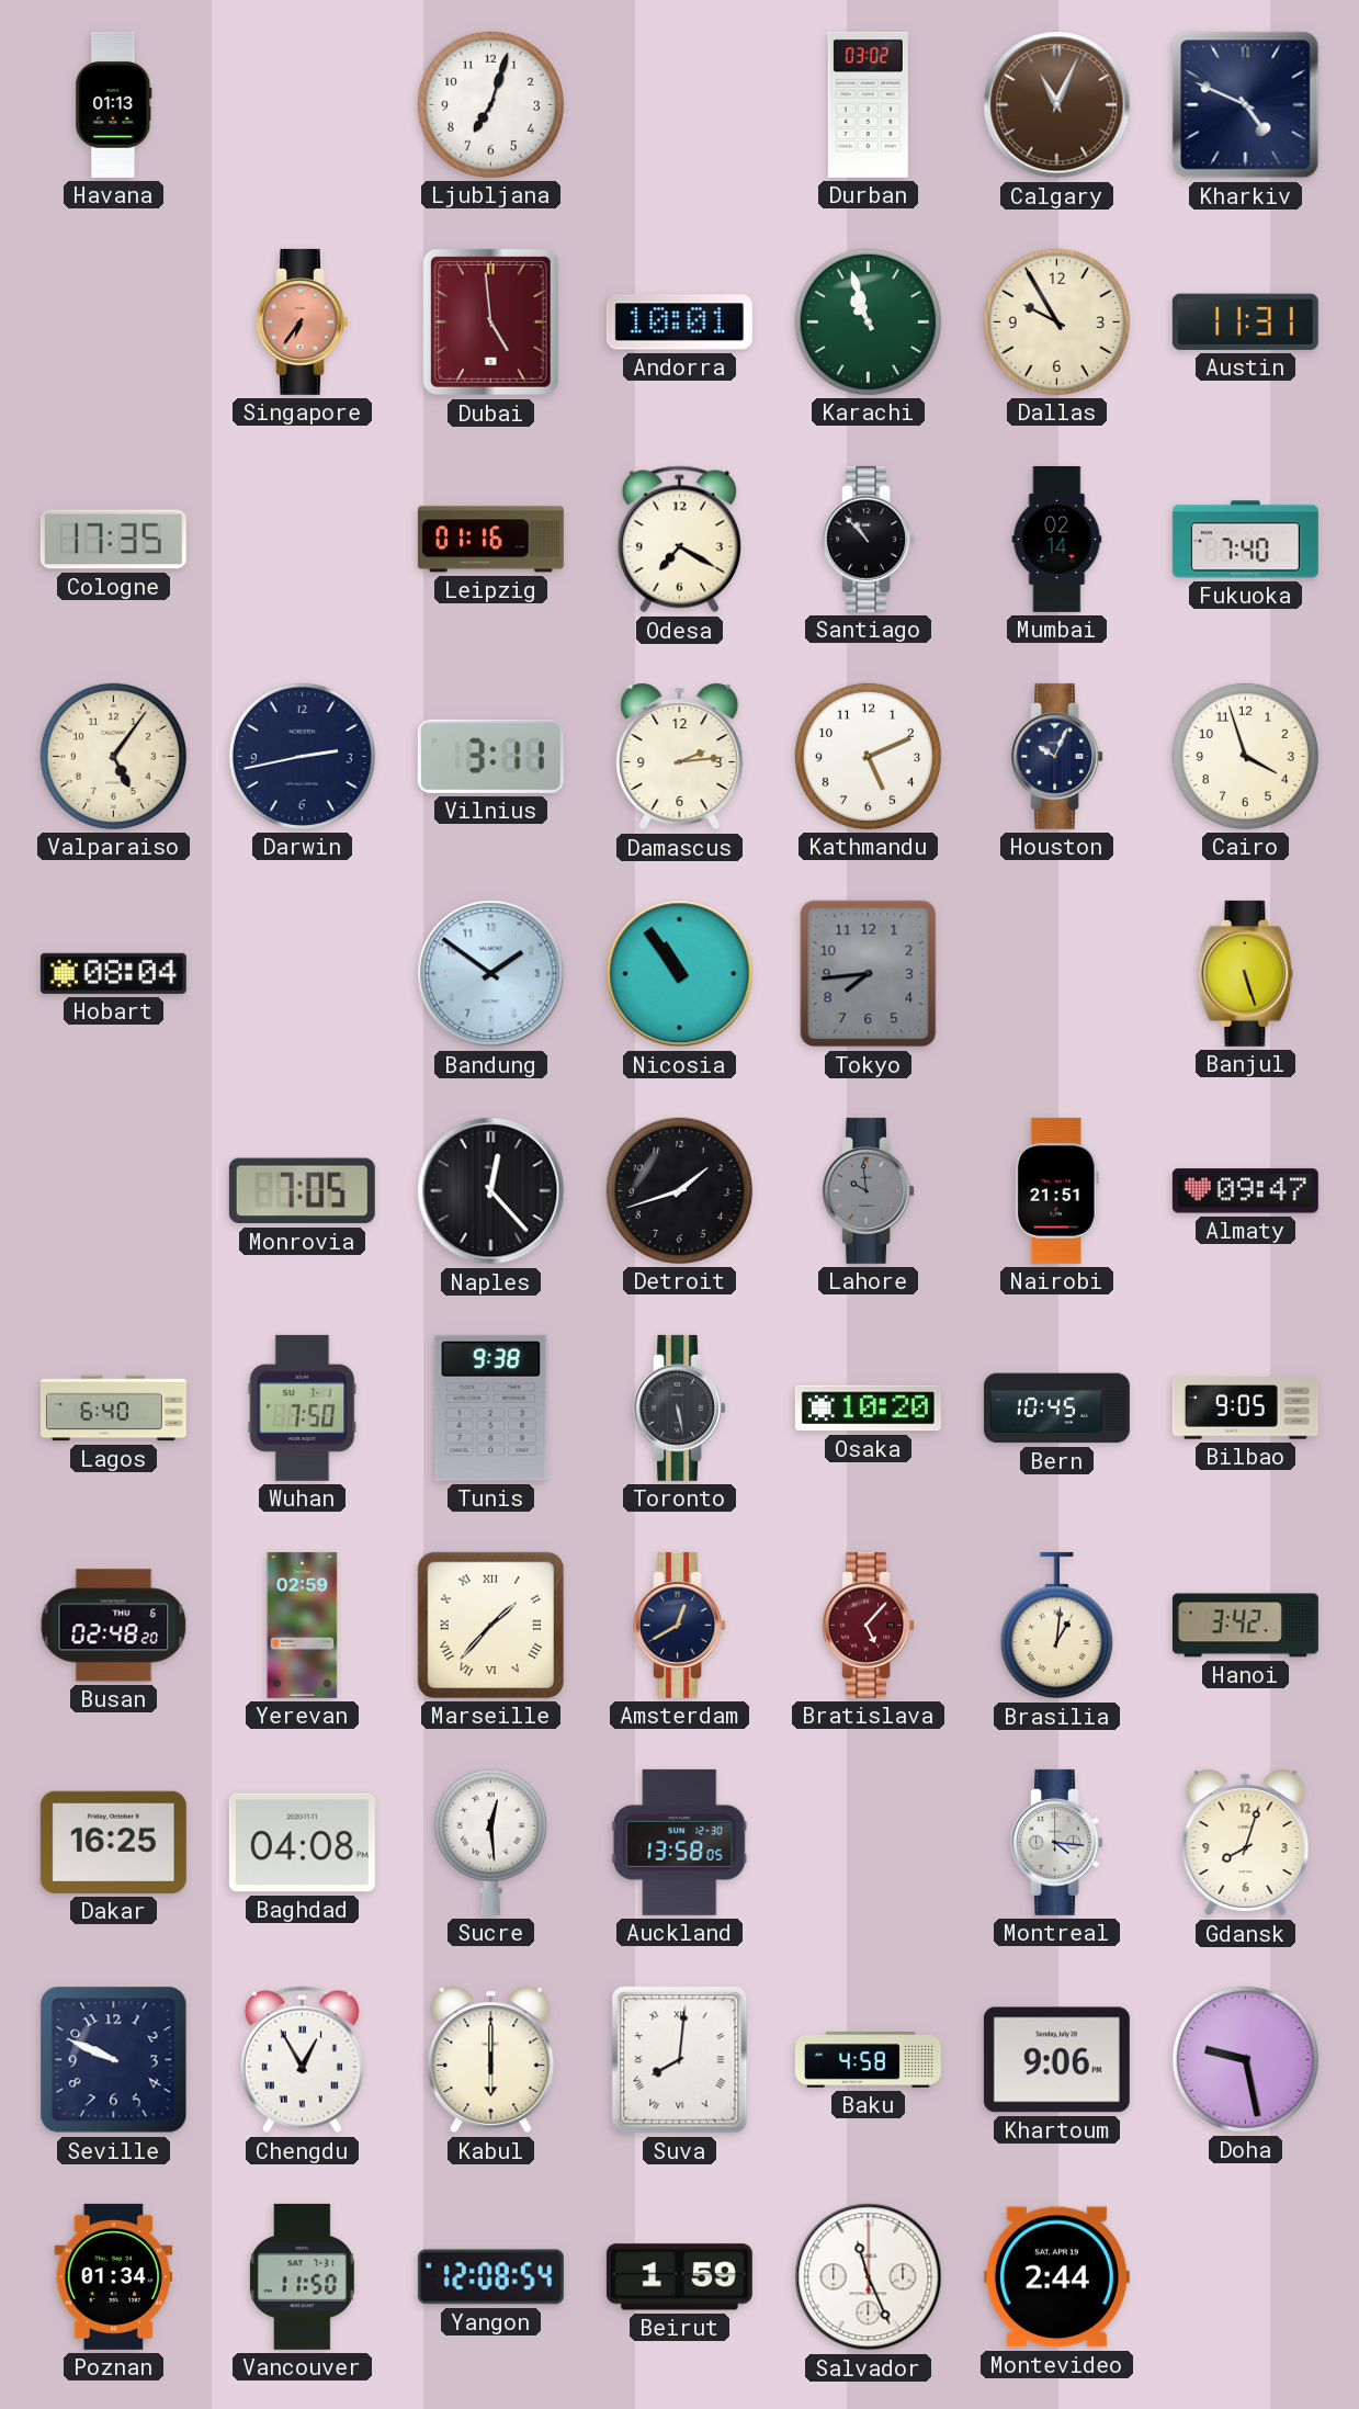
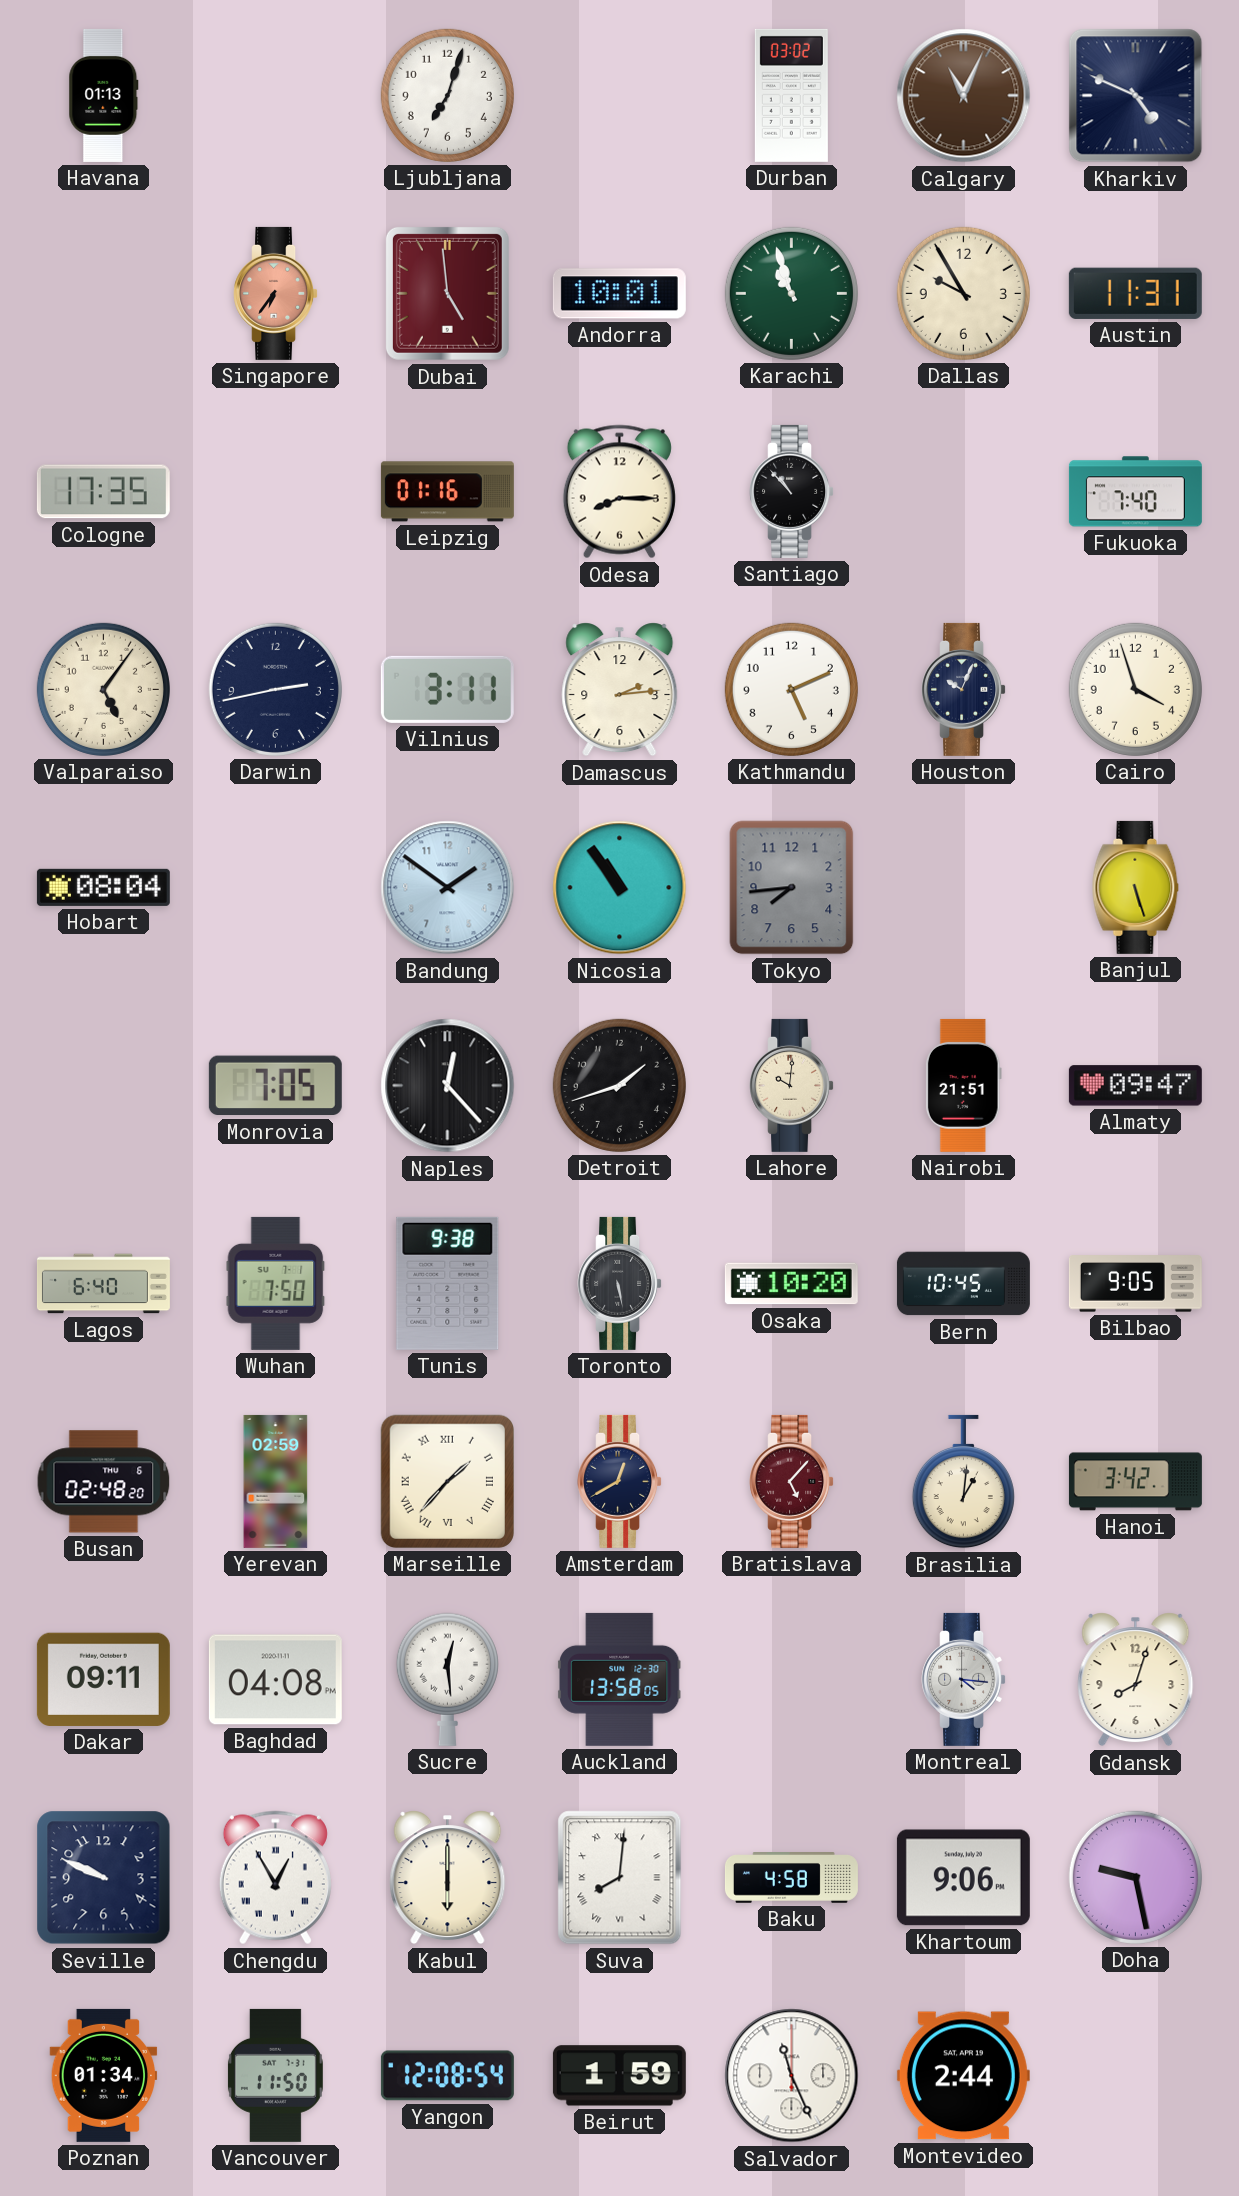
Odesa: 7:20 -> 8:15
Mumbai: 02:14 -> none
Lahore: 9:59 -> 10:01
Lahore dial: grey -> cream
Dakar: 16:25 -> 09:11
